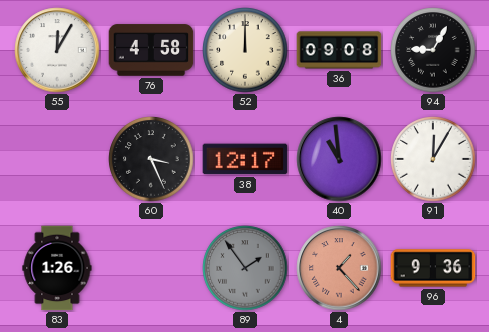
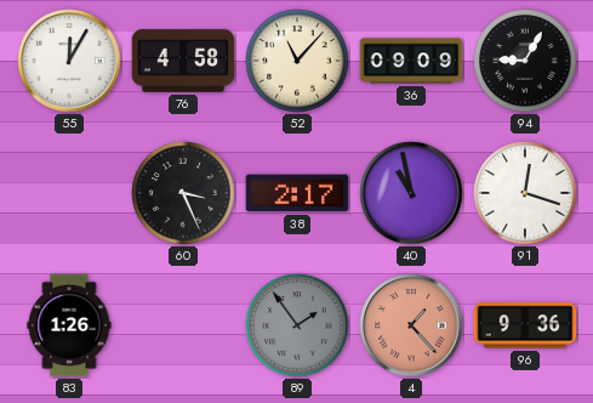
52: 12:00 -> 11:07
36: 09:08 -> 09:09
38: 12:17 -> 2:17
40: 10:59 -> 10:58
91: 12:05 -> 12:18
